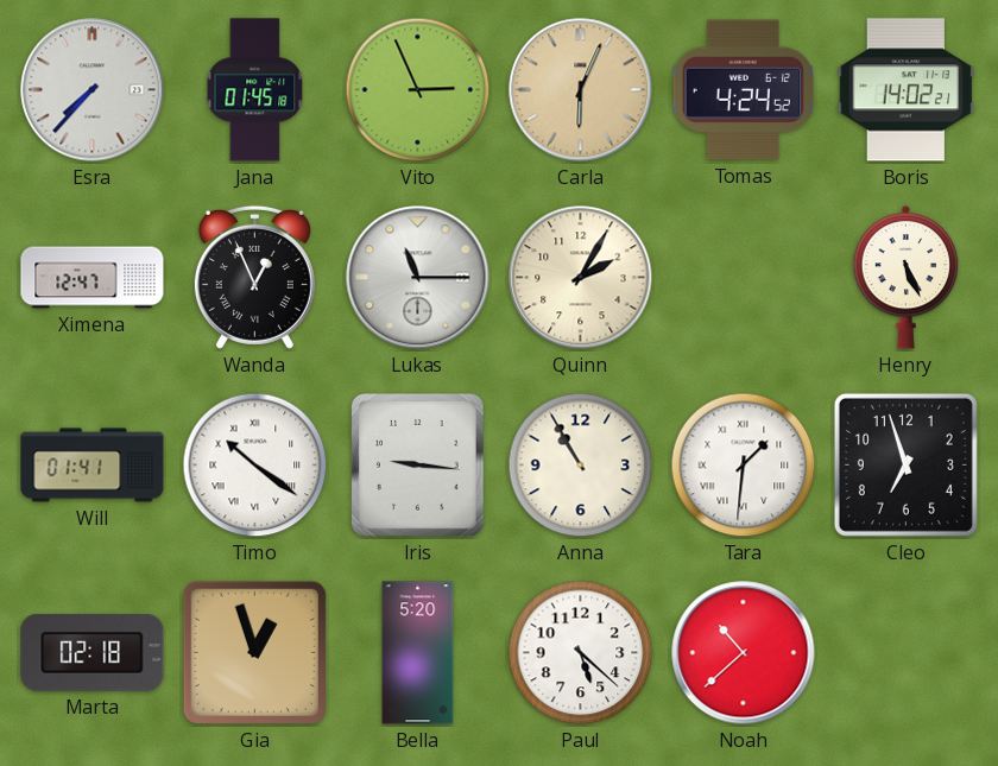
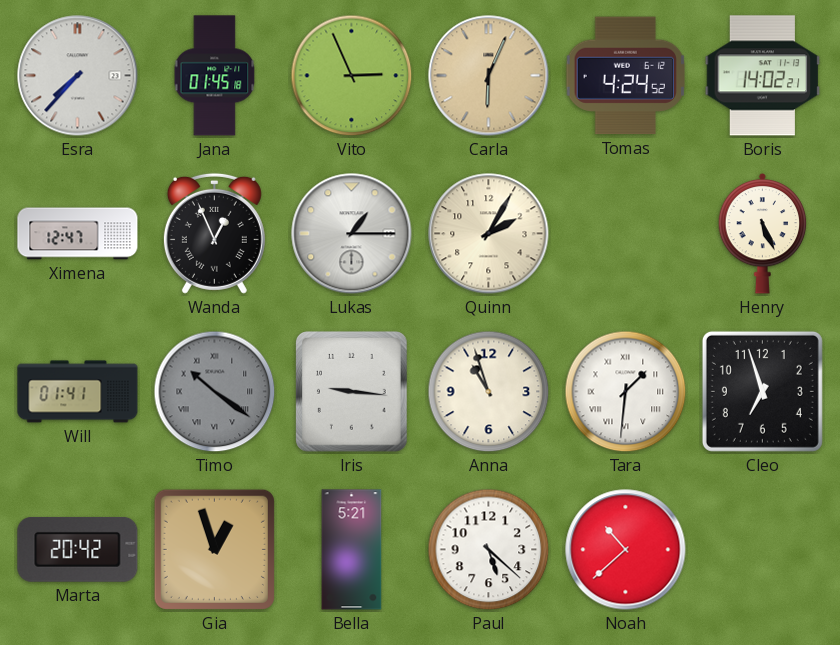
Lukas: 11:15 -> 1:15
Timo dial: white -> grey
Anna: 10:55 -> 10:57
Marta: 02:18 -> 20:42
Bella: 5:20 -> 5:21
